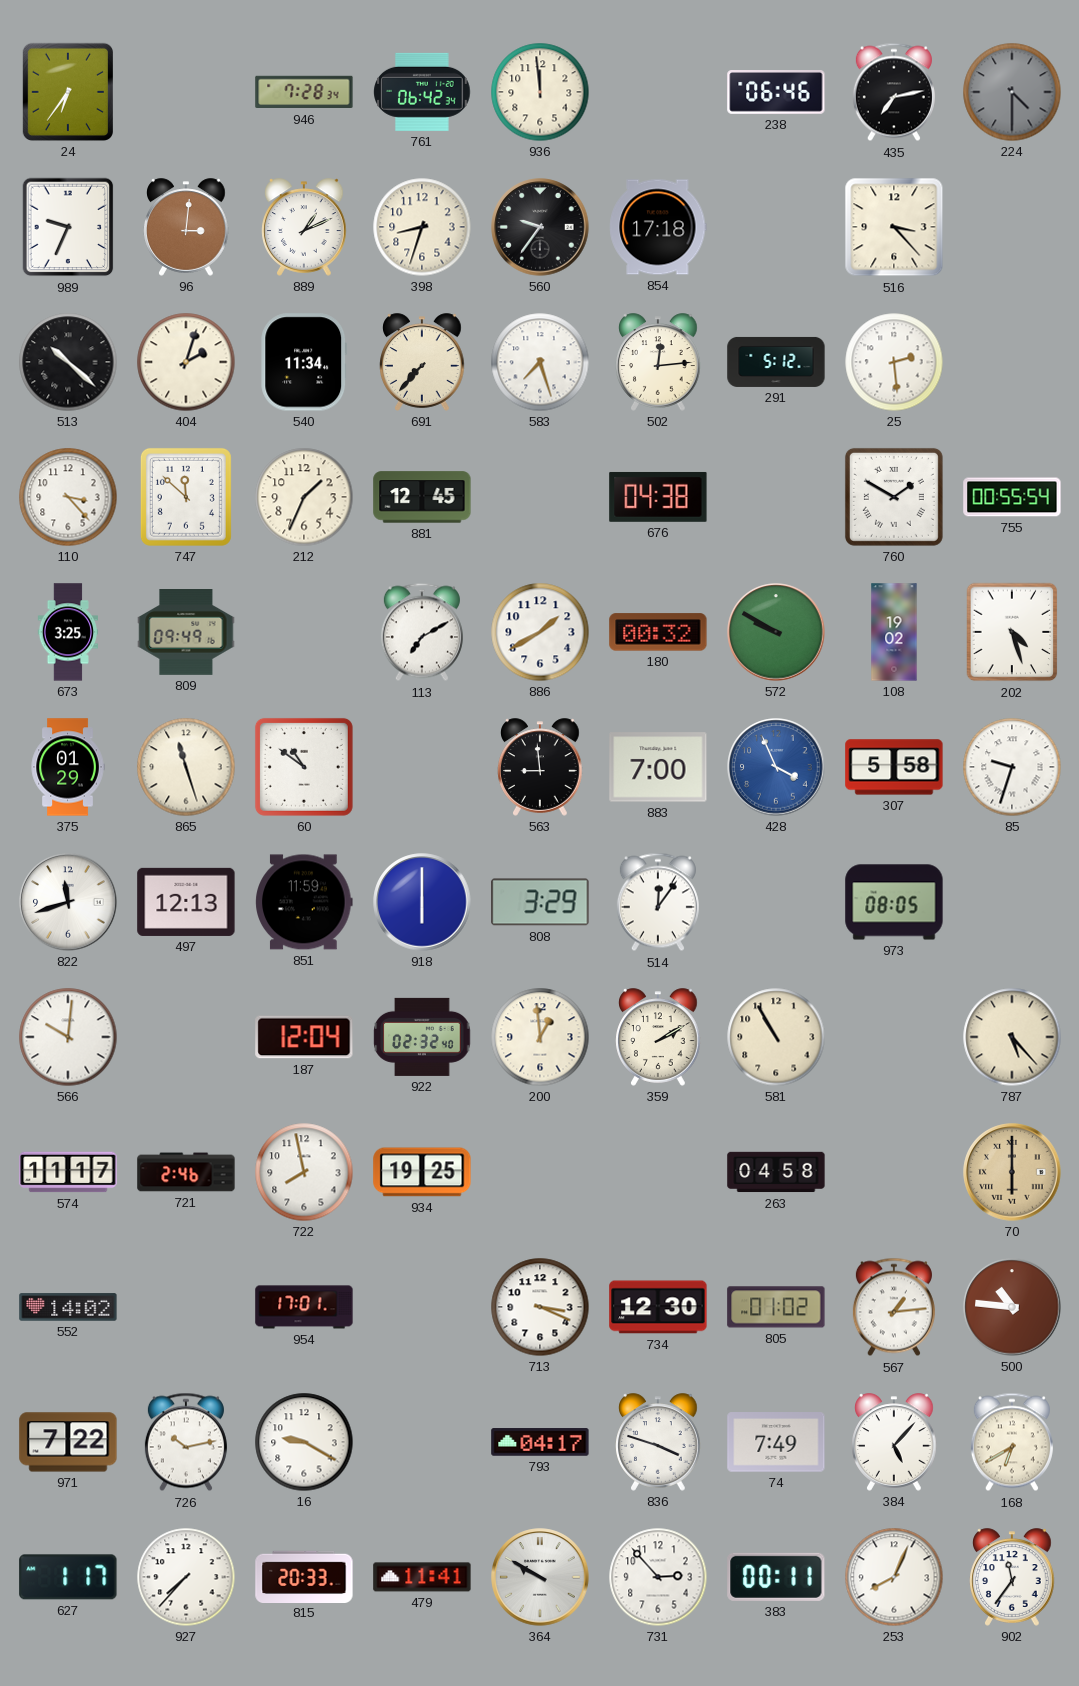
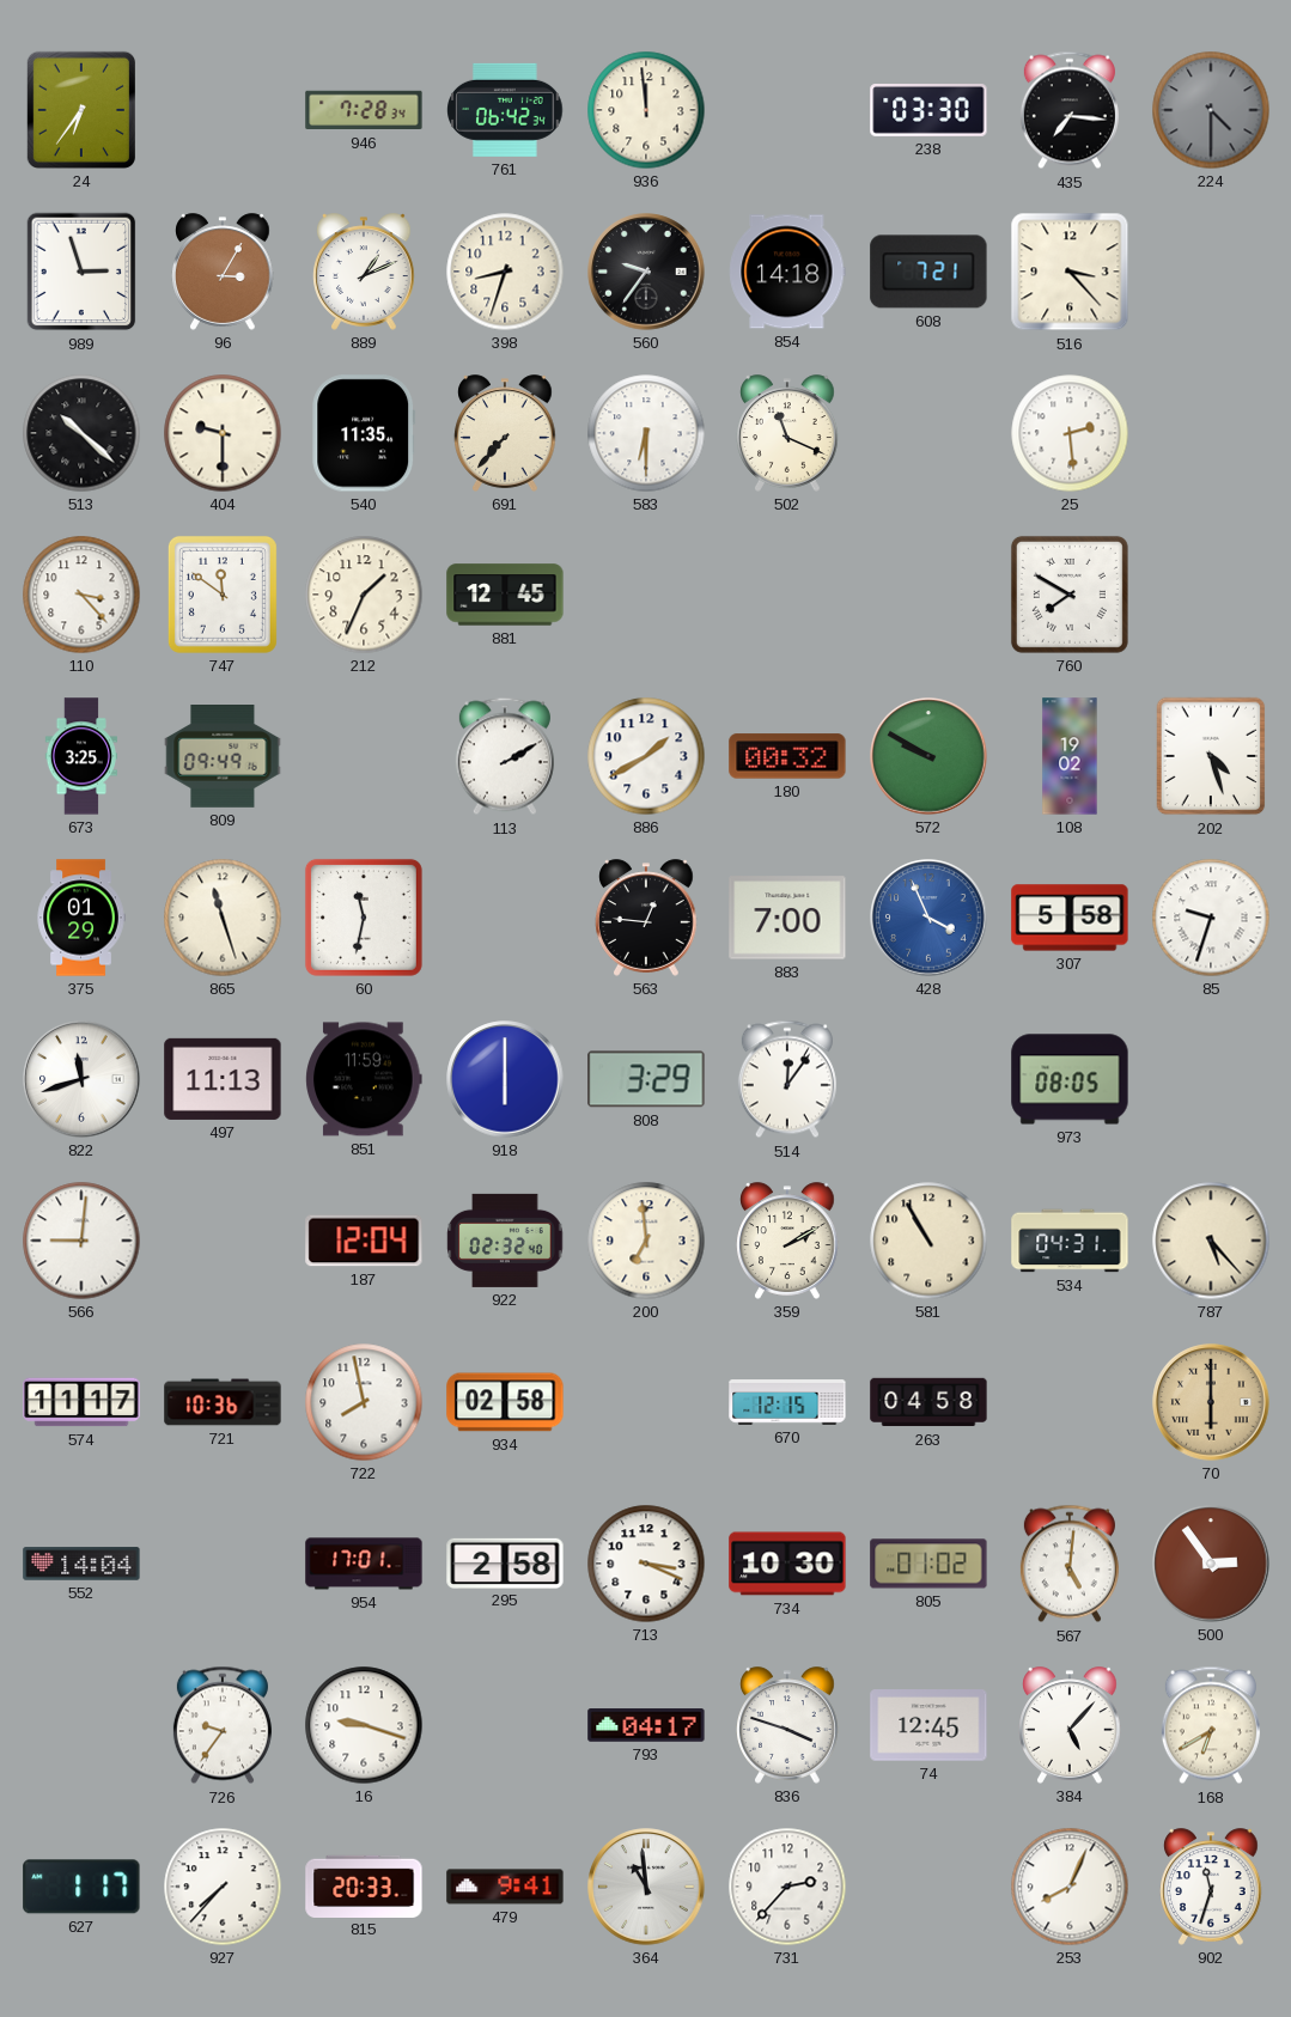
238: 06:46 -> 03:30
435: 7:13 -> 7:16
989: 9:34 -> 2:57
96: 3:01 -> 3:05
854: 17:18 -> 14:18
608: none -> 7:21
404: 2:03 -> 9:30
540: 11:34 -> 11:35
583: 7:27 -> 6:30
502: 12:14 -> 11:19
291: 5:12 -> none
747: 11:52 -> 11:51
676: 04:38 -> none
760: 1:50 -> 7:50
755: 00:55 -> none
113: 7:10 -> 2:10
60: 10:51 -> 11:32
563: 8:59 -> 12:46
497: 12:13 -> 11:13
566: 10:01 -> 9:01
200: 12:59 -> 6:59
534: none -> 04:31
721: 2:46 -> 10:36
934: 19:25 -> 02:58
670: none -> 12:15
552: 14:02 -> 14:04
295: none -> 2:58
734: 12:30 -> 10:30
567: 1:14 -> 5:01
500: 10:46 -> 2:54
971: 7:22 -> none
726: 10:13 -> 9:36
16: 9:20 -> 9:18
74: 7:49 -> 12:45
479: 11:41 -> 9:41
364: 9:50 -> 10:59
731: 2:53 -> 2:37
383: 00:11 -> none
902: 11:36 -> 11:33
